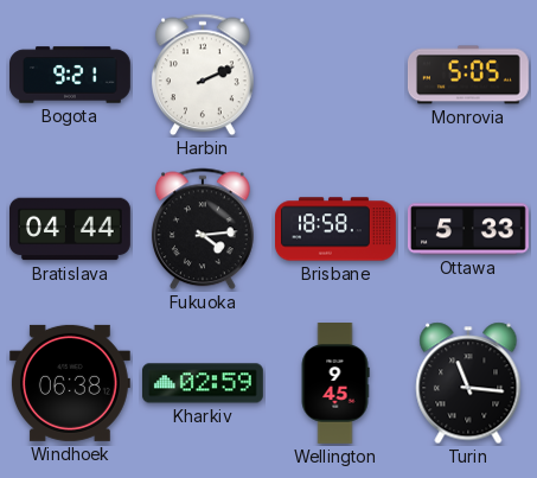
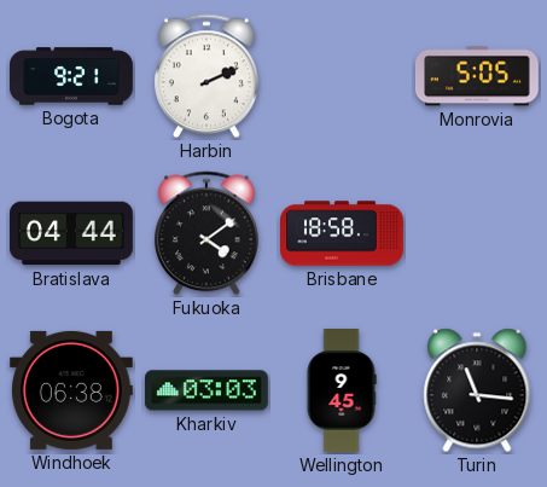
Fukuoka: 4:14 -> 4:09
Ottawa: 5:33 -> none
Kharkiv: 02:59 -> 03:03
